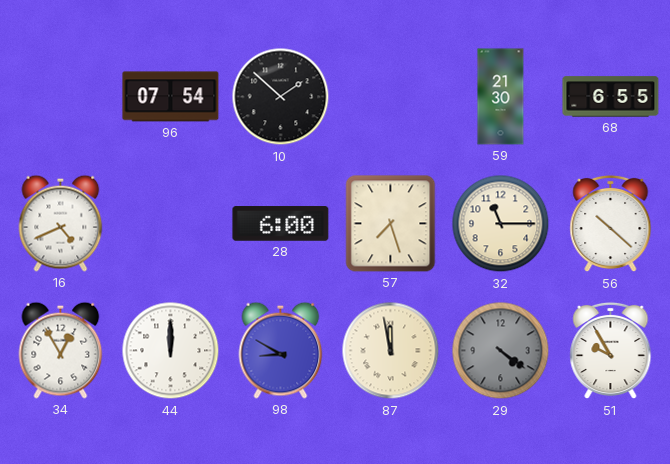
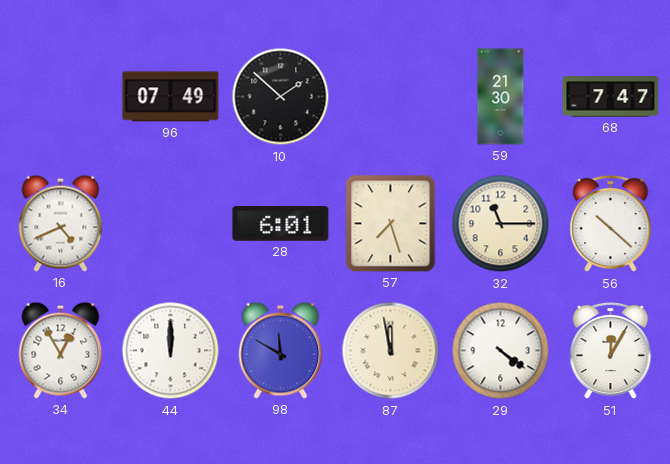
96: 07:54 -> 07:49
68: 6:55 -> 7:47
28: 6:00 -> 6:01
98: 8:50 -> 11:50
29 dial: grey -> white
51: 9:55 -> 12:05
